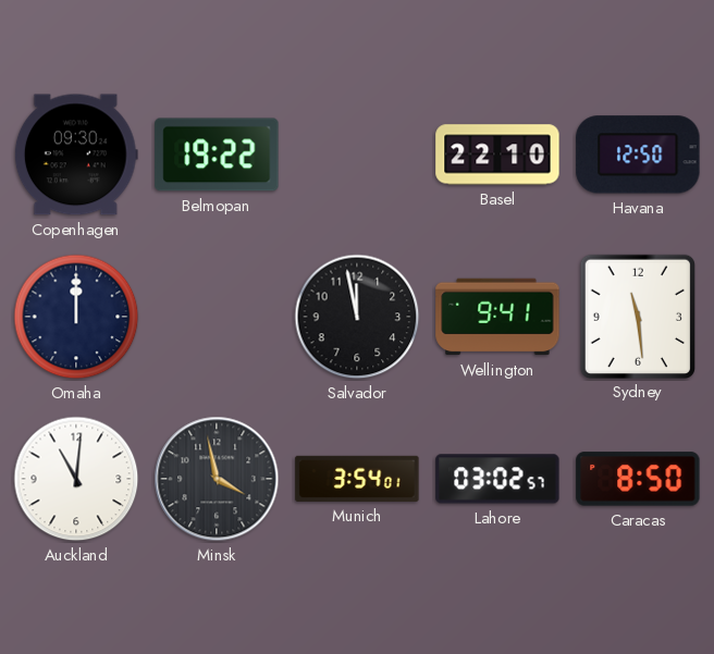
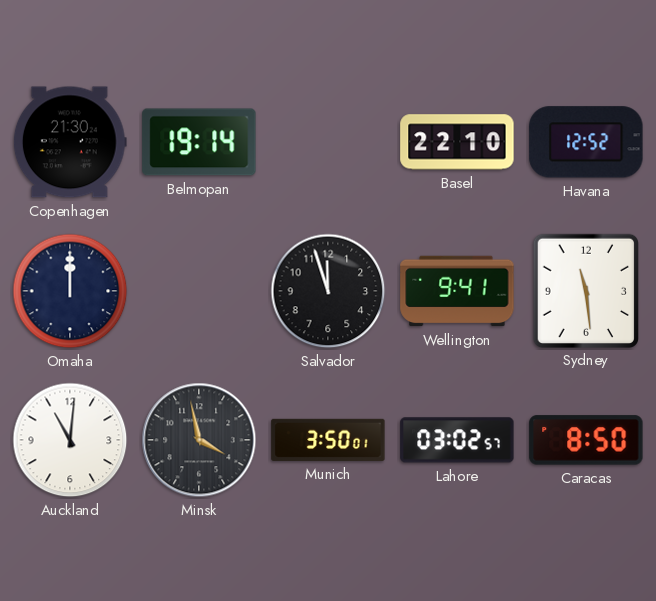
Copenhagen: 09:30 -> 21:30
Belmopan: 19:22 -> 19:14
Havana: 12:50 -> 12:52
Salvador: 11:58 -> 11:57
Munich: 3:54 -> 3:50
